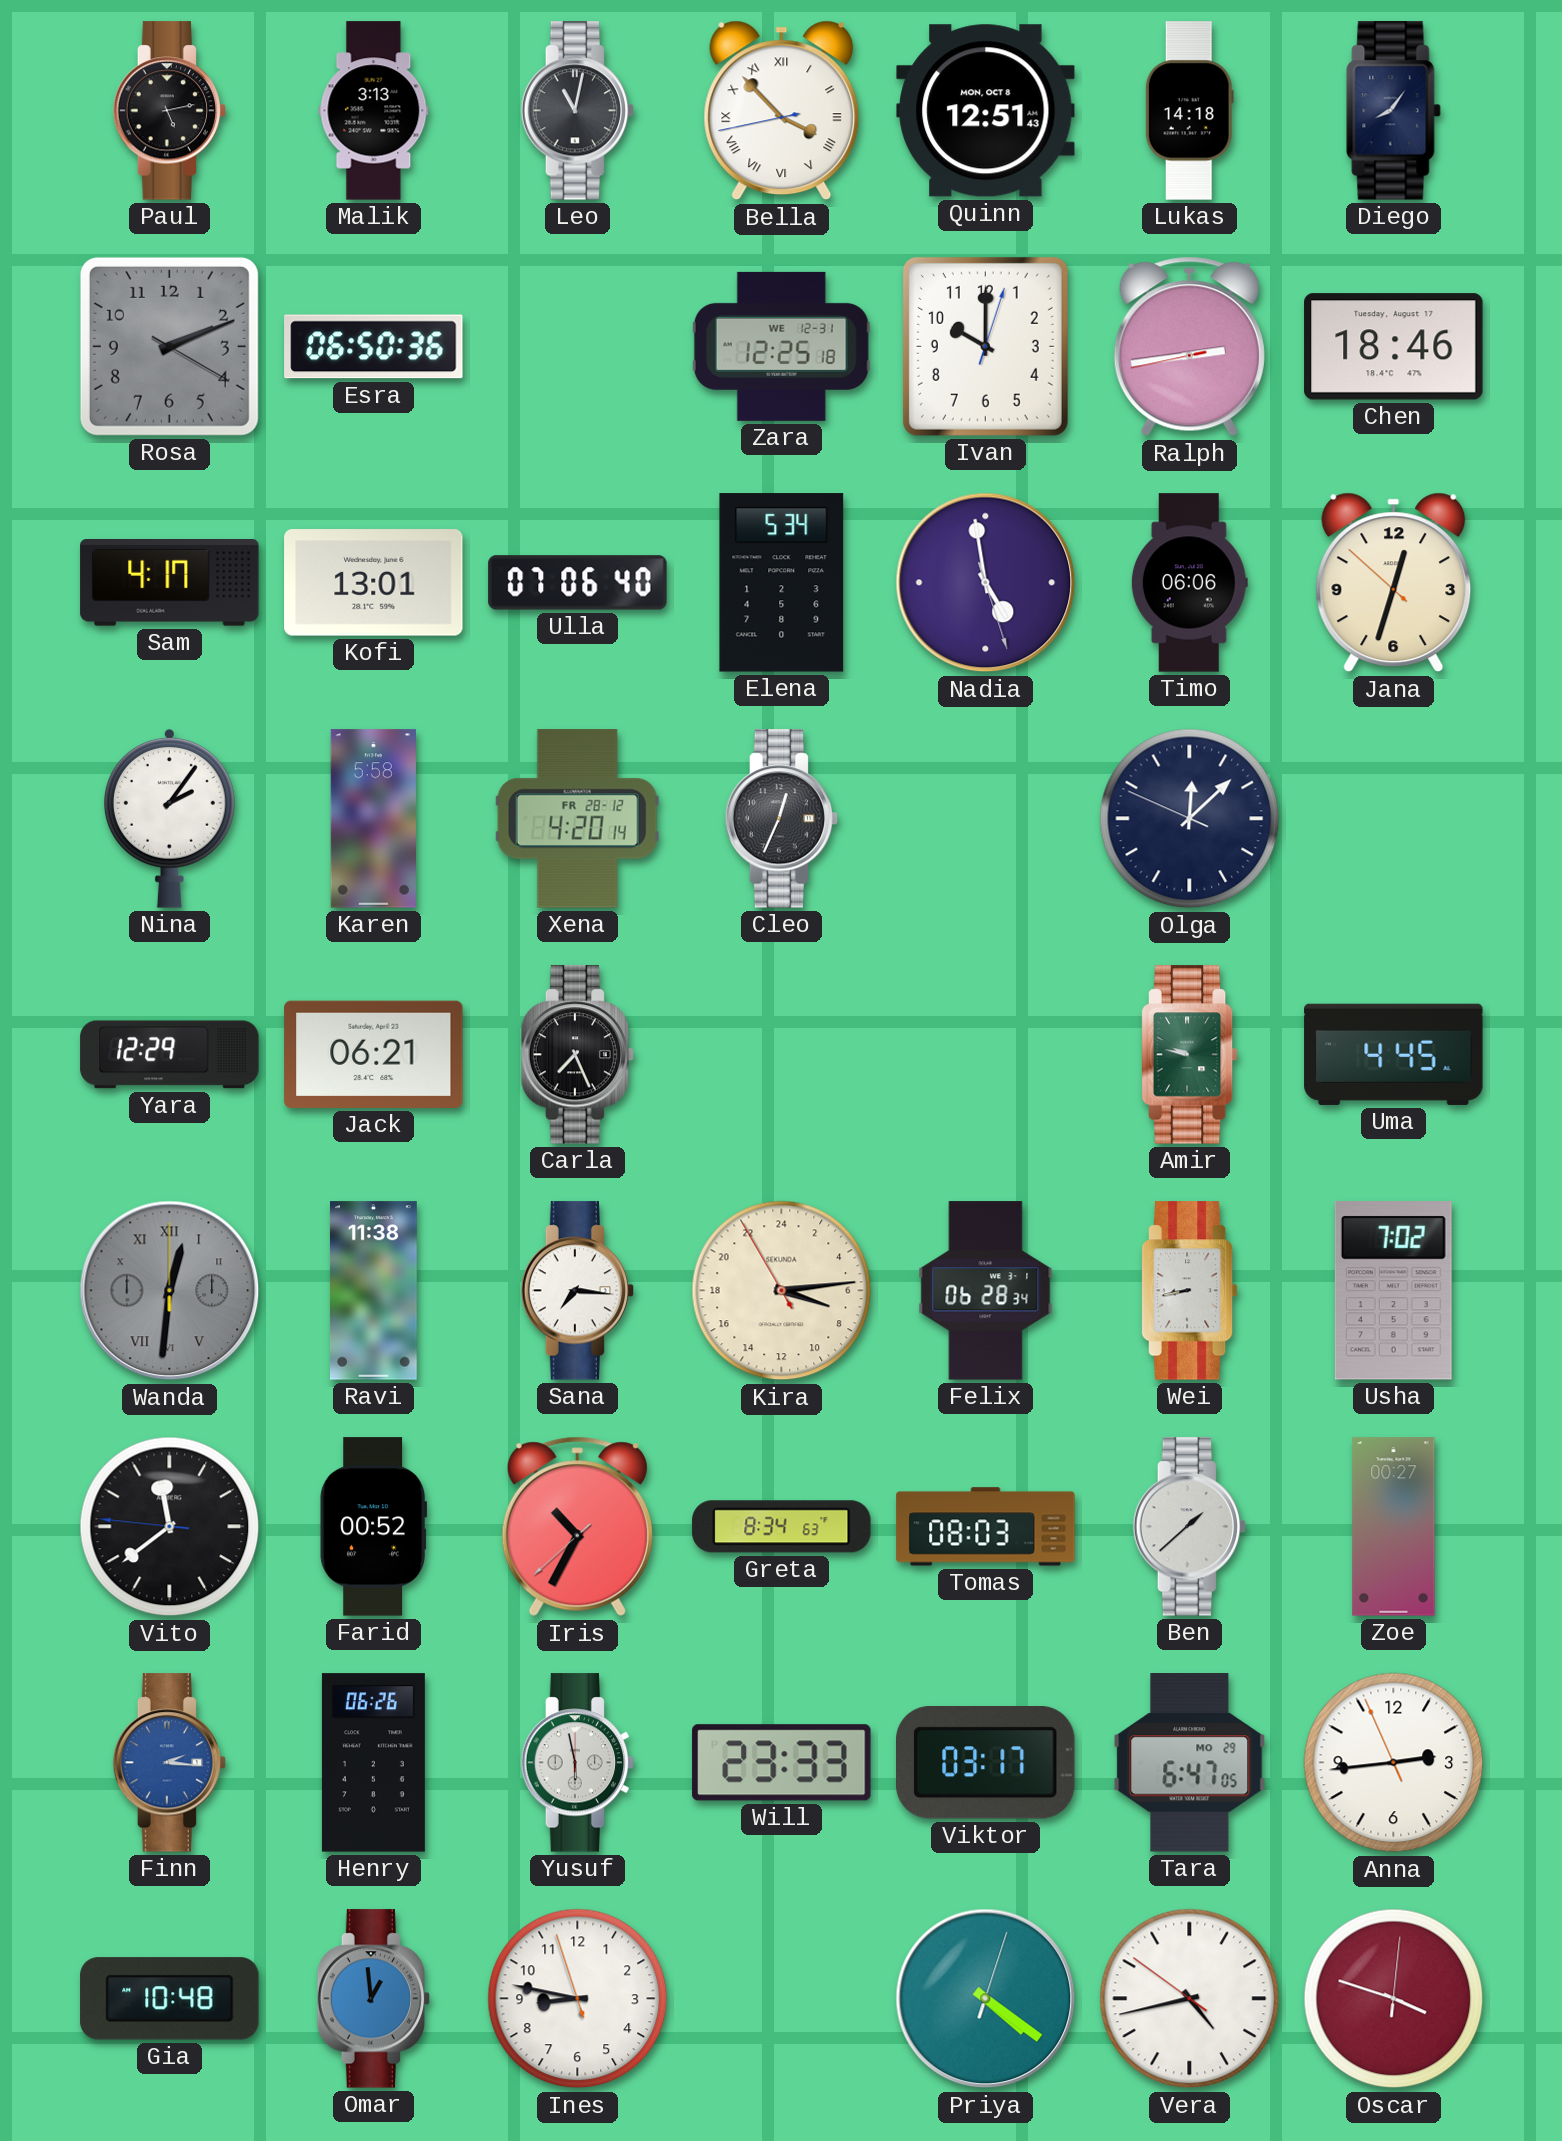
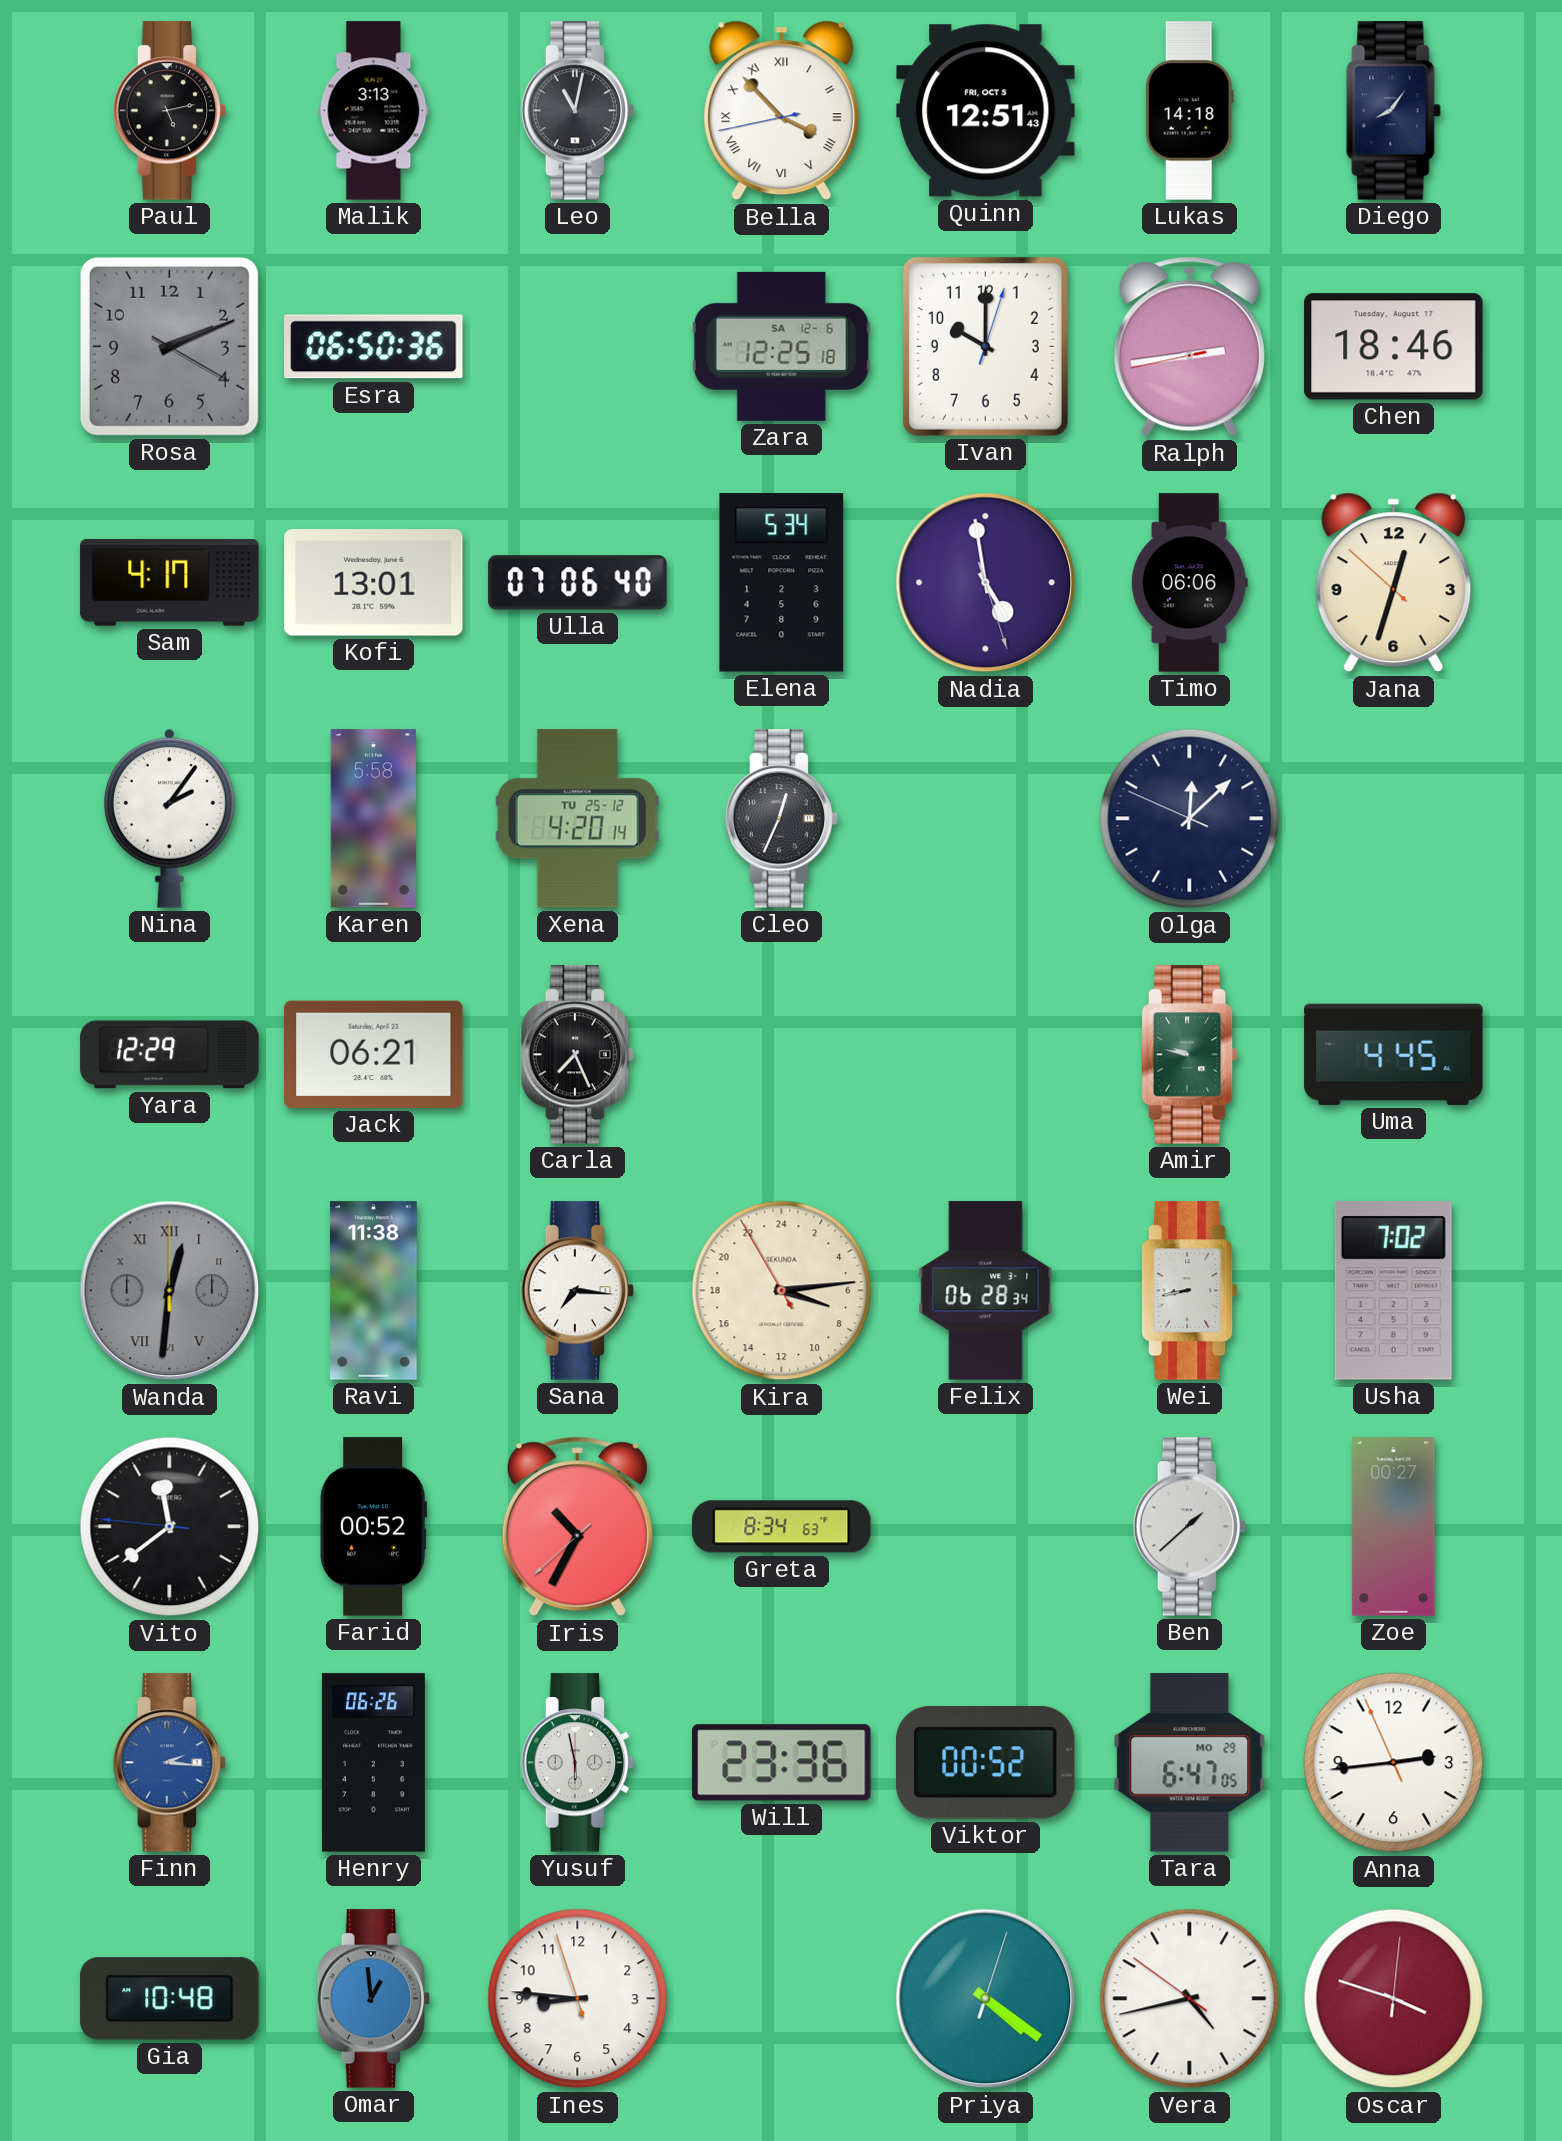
Quinn date: MON, OCT 8 -> FRI, OCT 5
Zara date: WE 12-31 -> SA 12-6
Xena date: FR 28-12 -> TU 25-12
Tomas: 08:03 -> none
Will: 23:33 -> 23:36
Viktor: 03:17 -> 00:52
Ines: 8:46 -> 8:45
